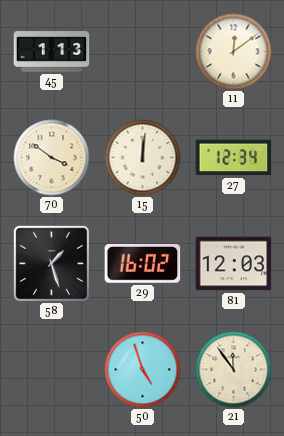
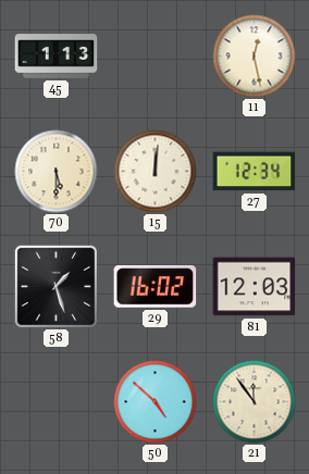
11: 12:09 -> 12:28
70: 3:51 -> 5:30
50: 4:57 -> 4:52
